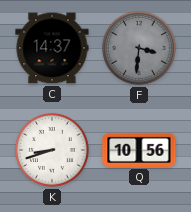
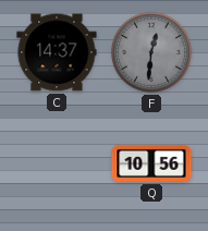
F: 3:31 -> 12:31
K: 8:42 -> none
